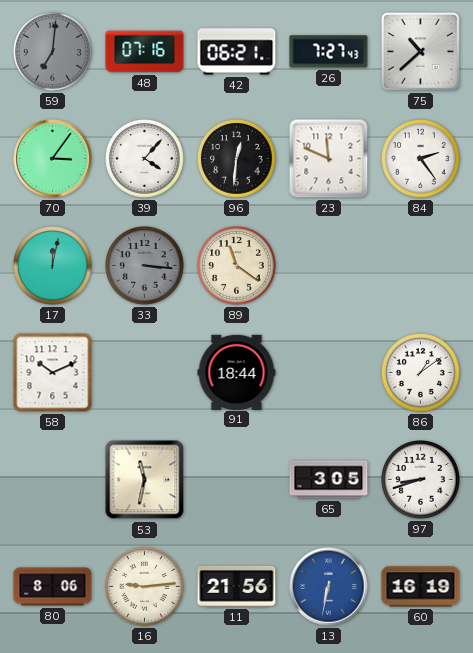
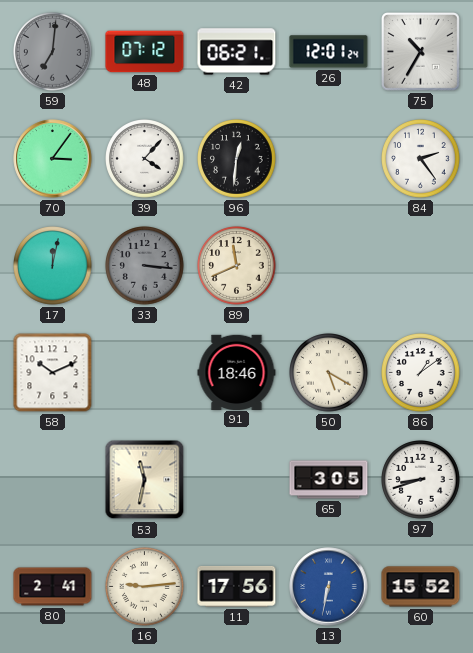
48: 07:16 -> 07:12
26: 7:27 -> 12:01
75: 10:38 -> 10:35
23: 11:49 -> none
89: 11:21 -> 11:41
91: 18:44 -> 18:46
50: none -> 5:20
80: 8:06 -> 2:41
11: 21:56 -> 17:56
60: 16:19 -> 15:52
